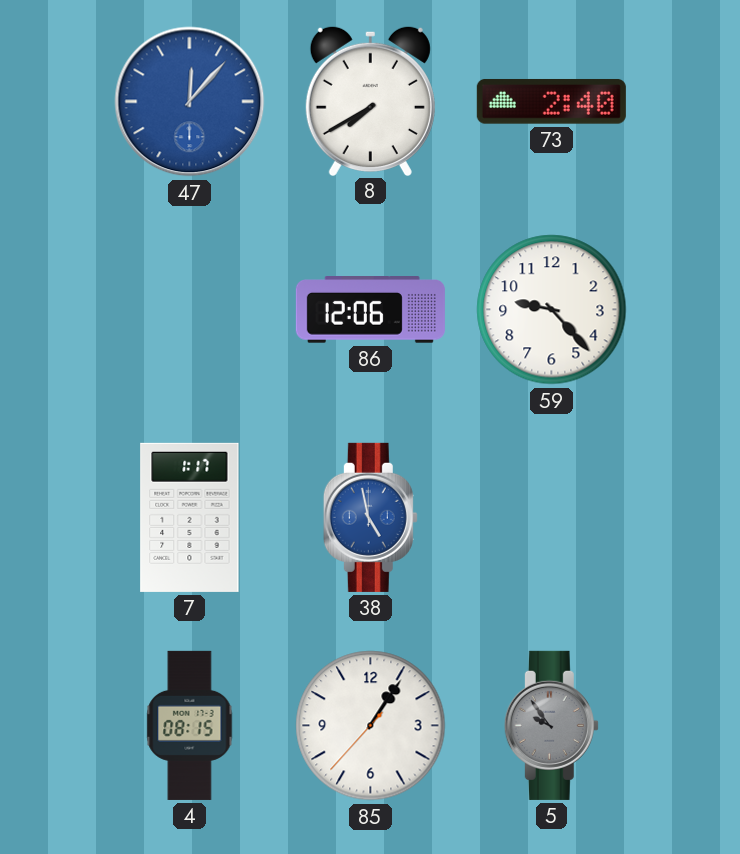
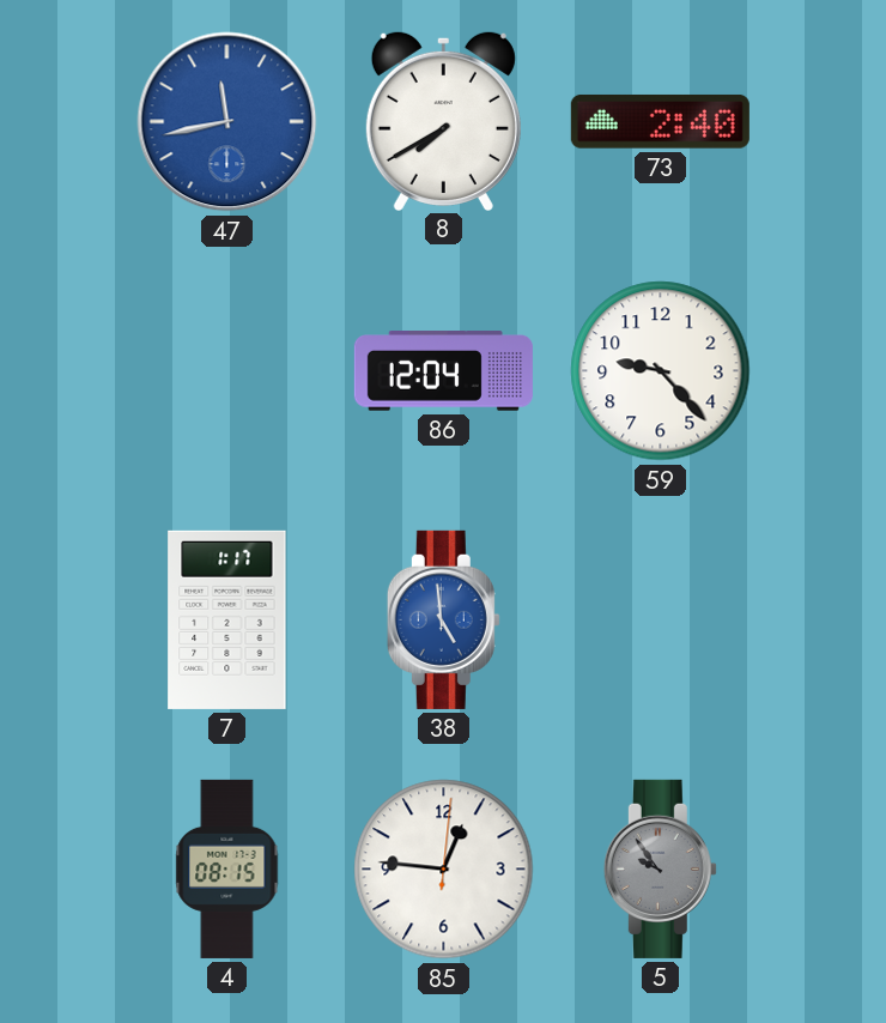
47: 12:07 -> 11:43
86: 12:06 -> 12:04
38: 4:58 -> 4:59
85: 1:05 -> 12:46
